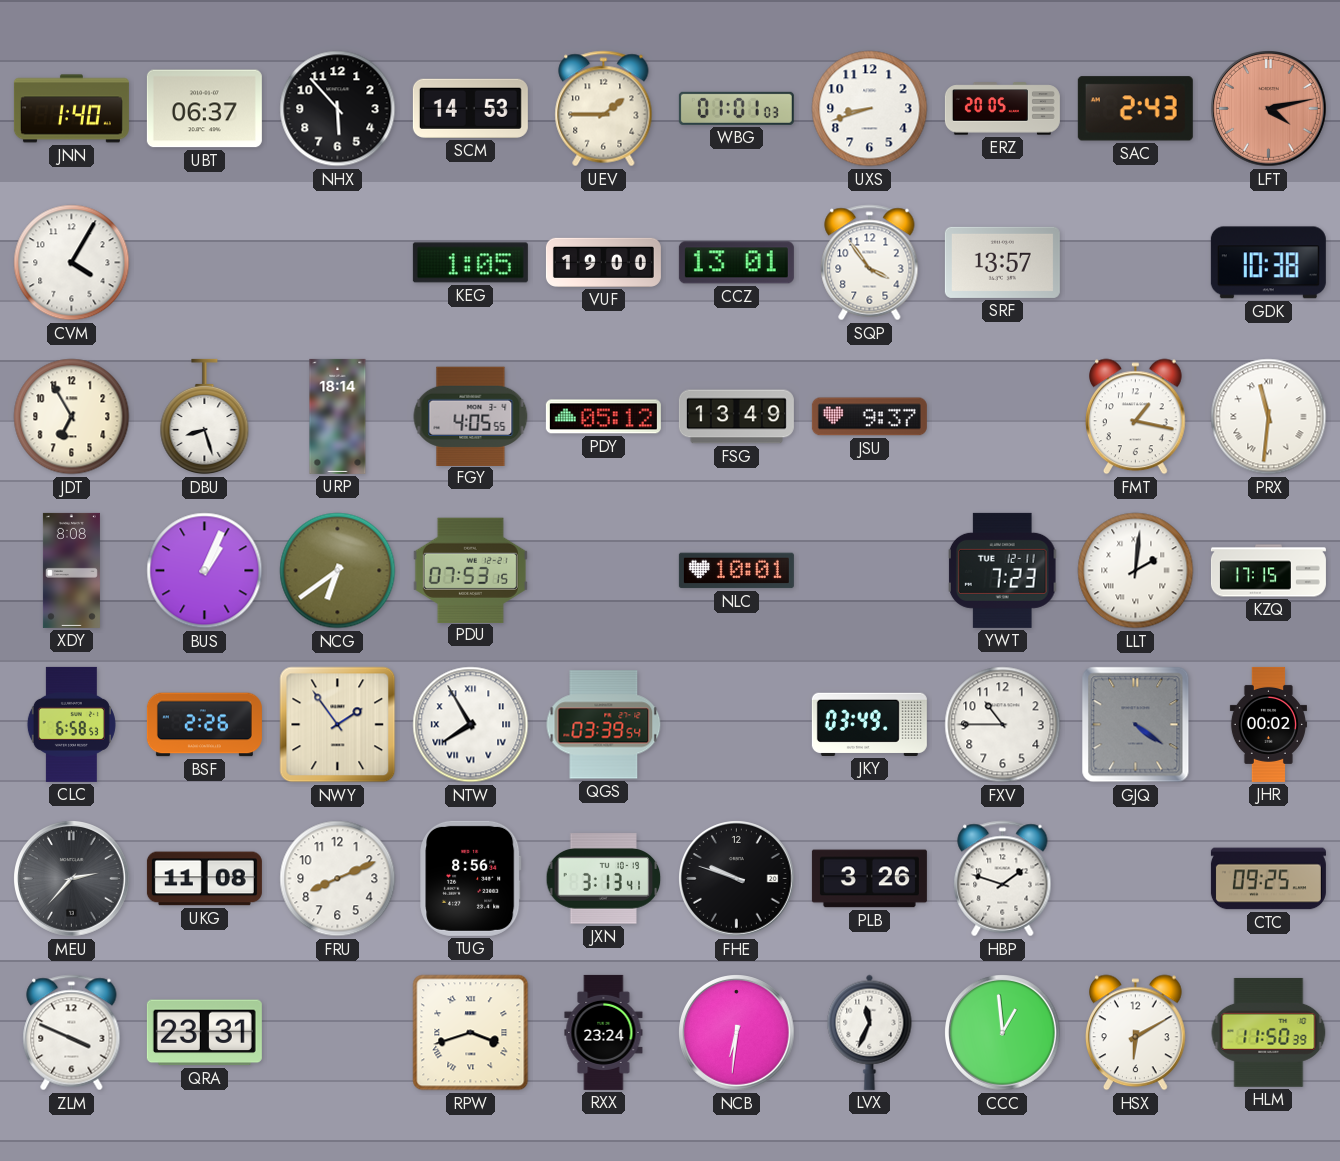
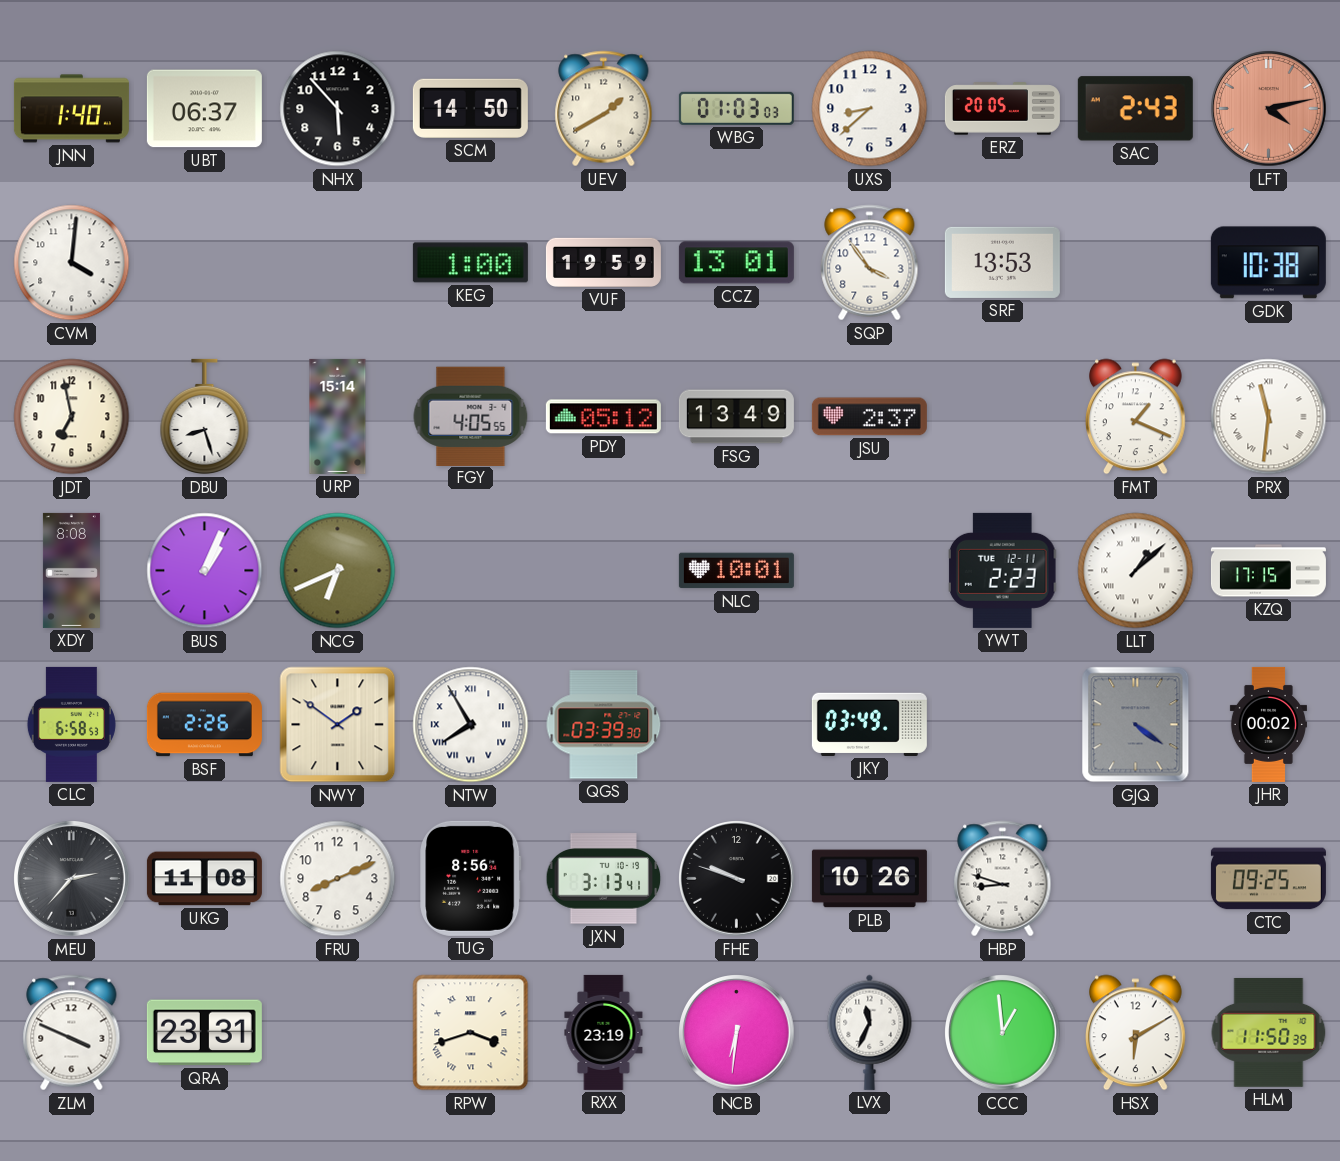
SCM: 14:53 -> 14:50
UEV: 1:45 -> 1:40
WBG: 01:01 -> 01:03
UXS: 8:42 -> 8:38
CVM: 4:05 -> 4:01
KEG: 1:05 -> 1:00
VUF: 19:00 -> 19:59
SRF: 13:57 -> 13:53
JDT: 6:55 -> 6:58
URP: 18:14 -> 15:14
JSU: 9:37 -> 2:37
FMT: 1:17 -> 1:19
NCG: 6:39 -> 6:41
PDU: 07:53 -> none
YWT: 7:23 -> 2:23
LLT: 2:01 -> 1:08
NWY: 1:54 -> 1:51
QGS: 03:39:54 -> 03:39:30
FXV: 10:45 -> none
PLB: 3:26 -> 10:26
HBP: 1:48 -> 8:48
RXX: 23:24 -> 23:19
